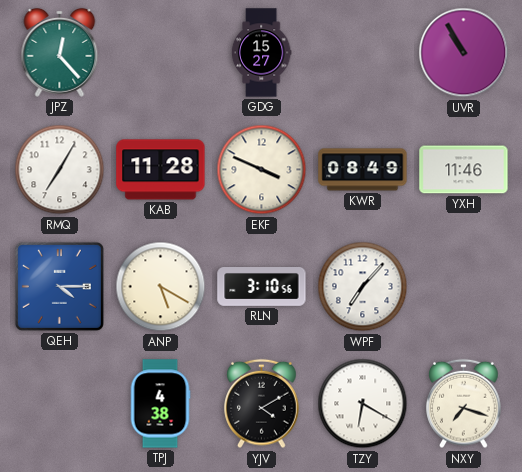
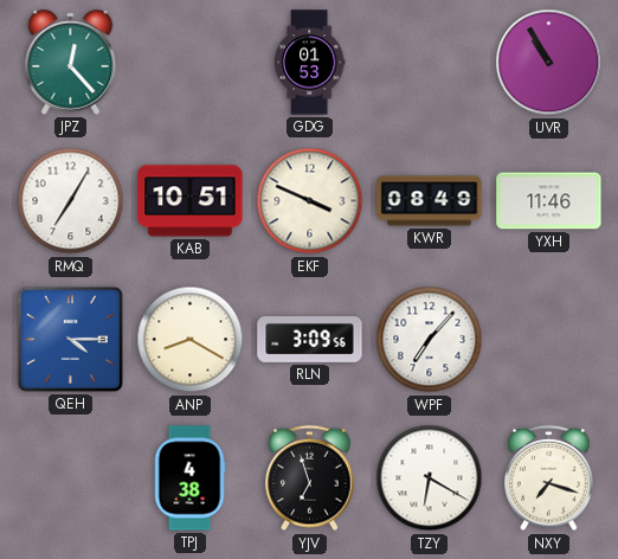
GDG: 15:27 -> 01:53
KAB: 11:28 -> 10:51
ANP: 5:20 -> 8:20
RLN: 3:10 -> 3:09
YJV: 4:10 -> 6:57
